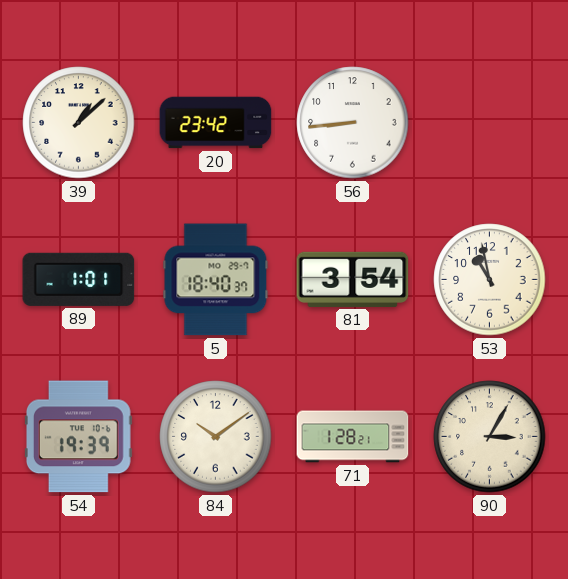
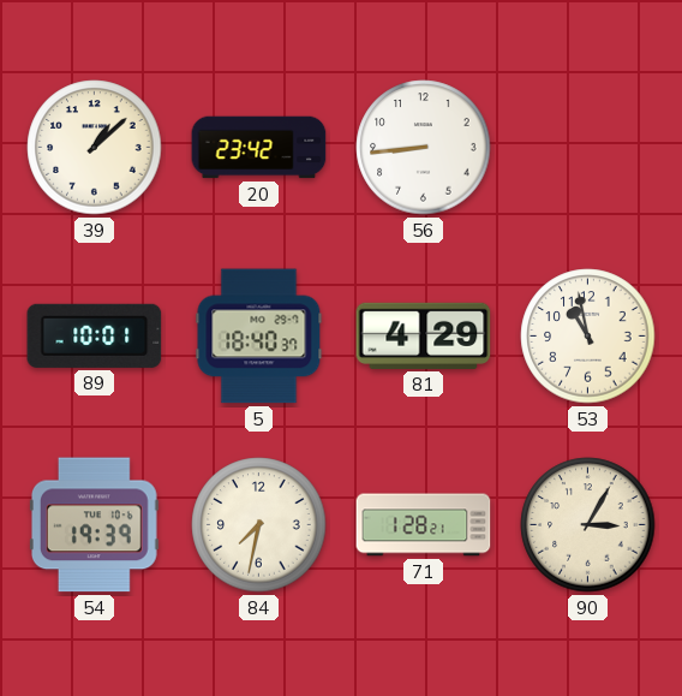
89: 1:01 -> 10:01
81: 3:54 -> 4:29
84: 10:09 -> 7:32
